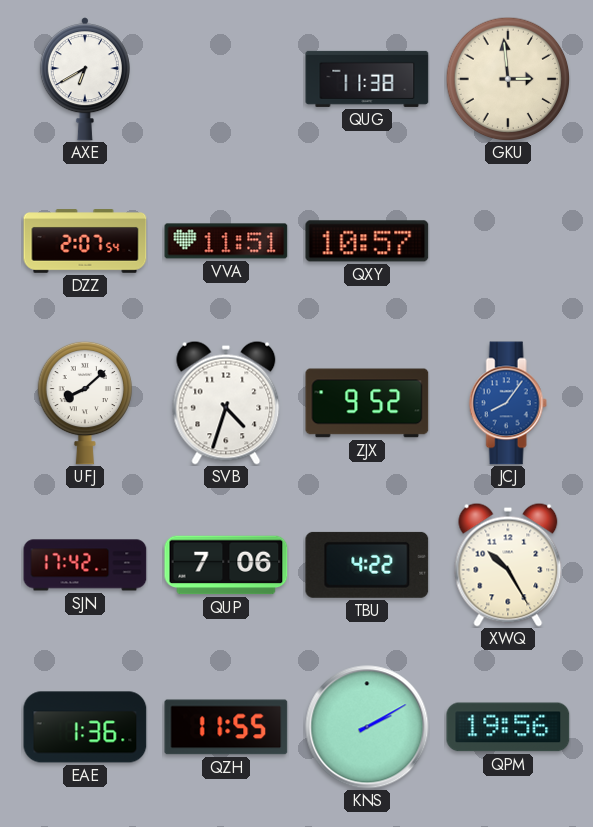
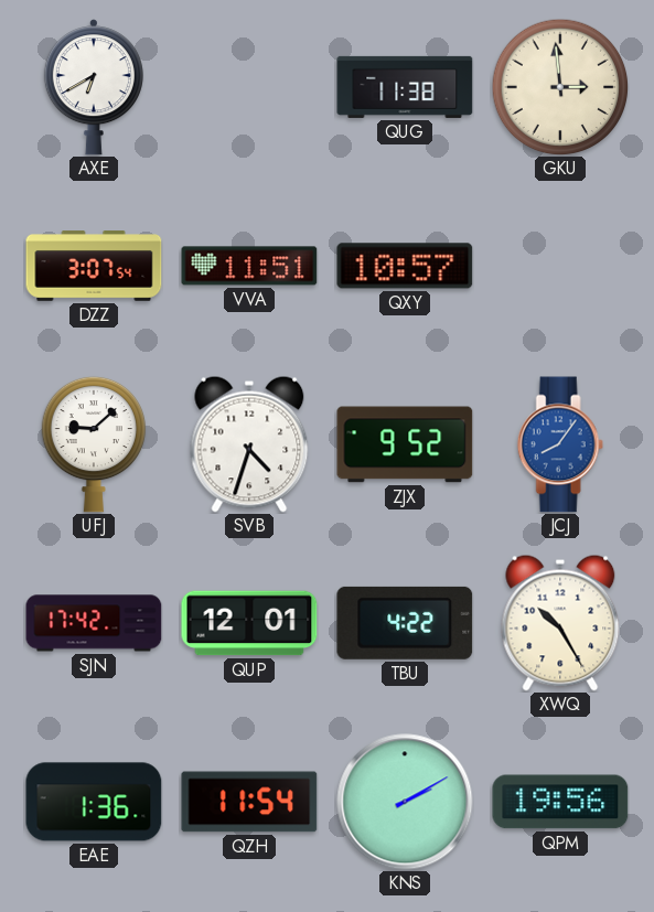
DZZ: 2:07 -> 3:07
UFJ: 8:08 -> 9:08
QUP: 7:06 -> 12:01
QZH: 11:55 -> 11:54
